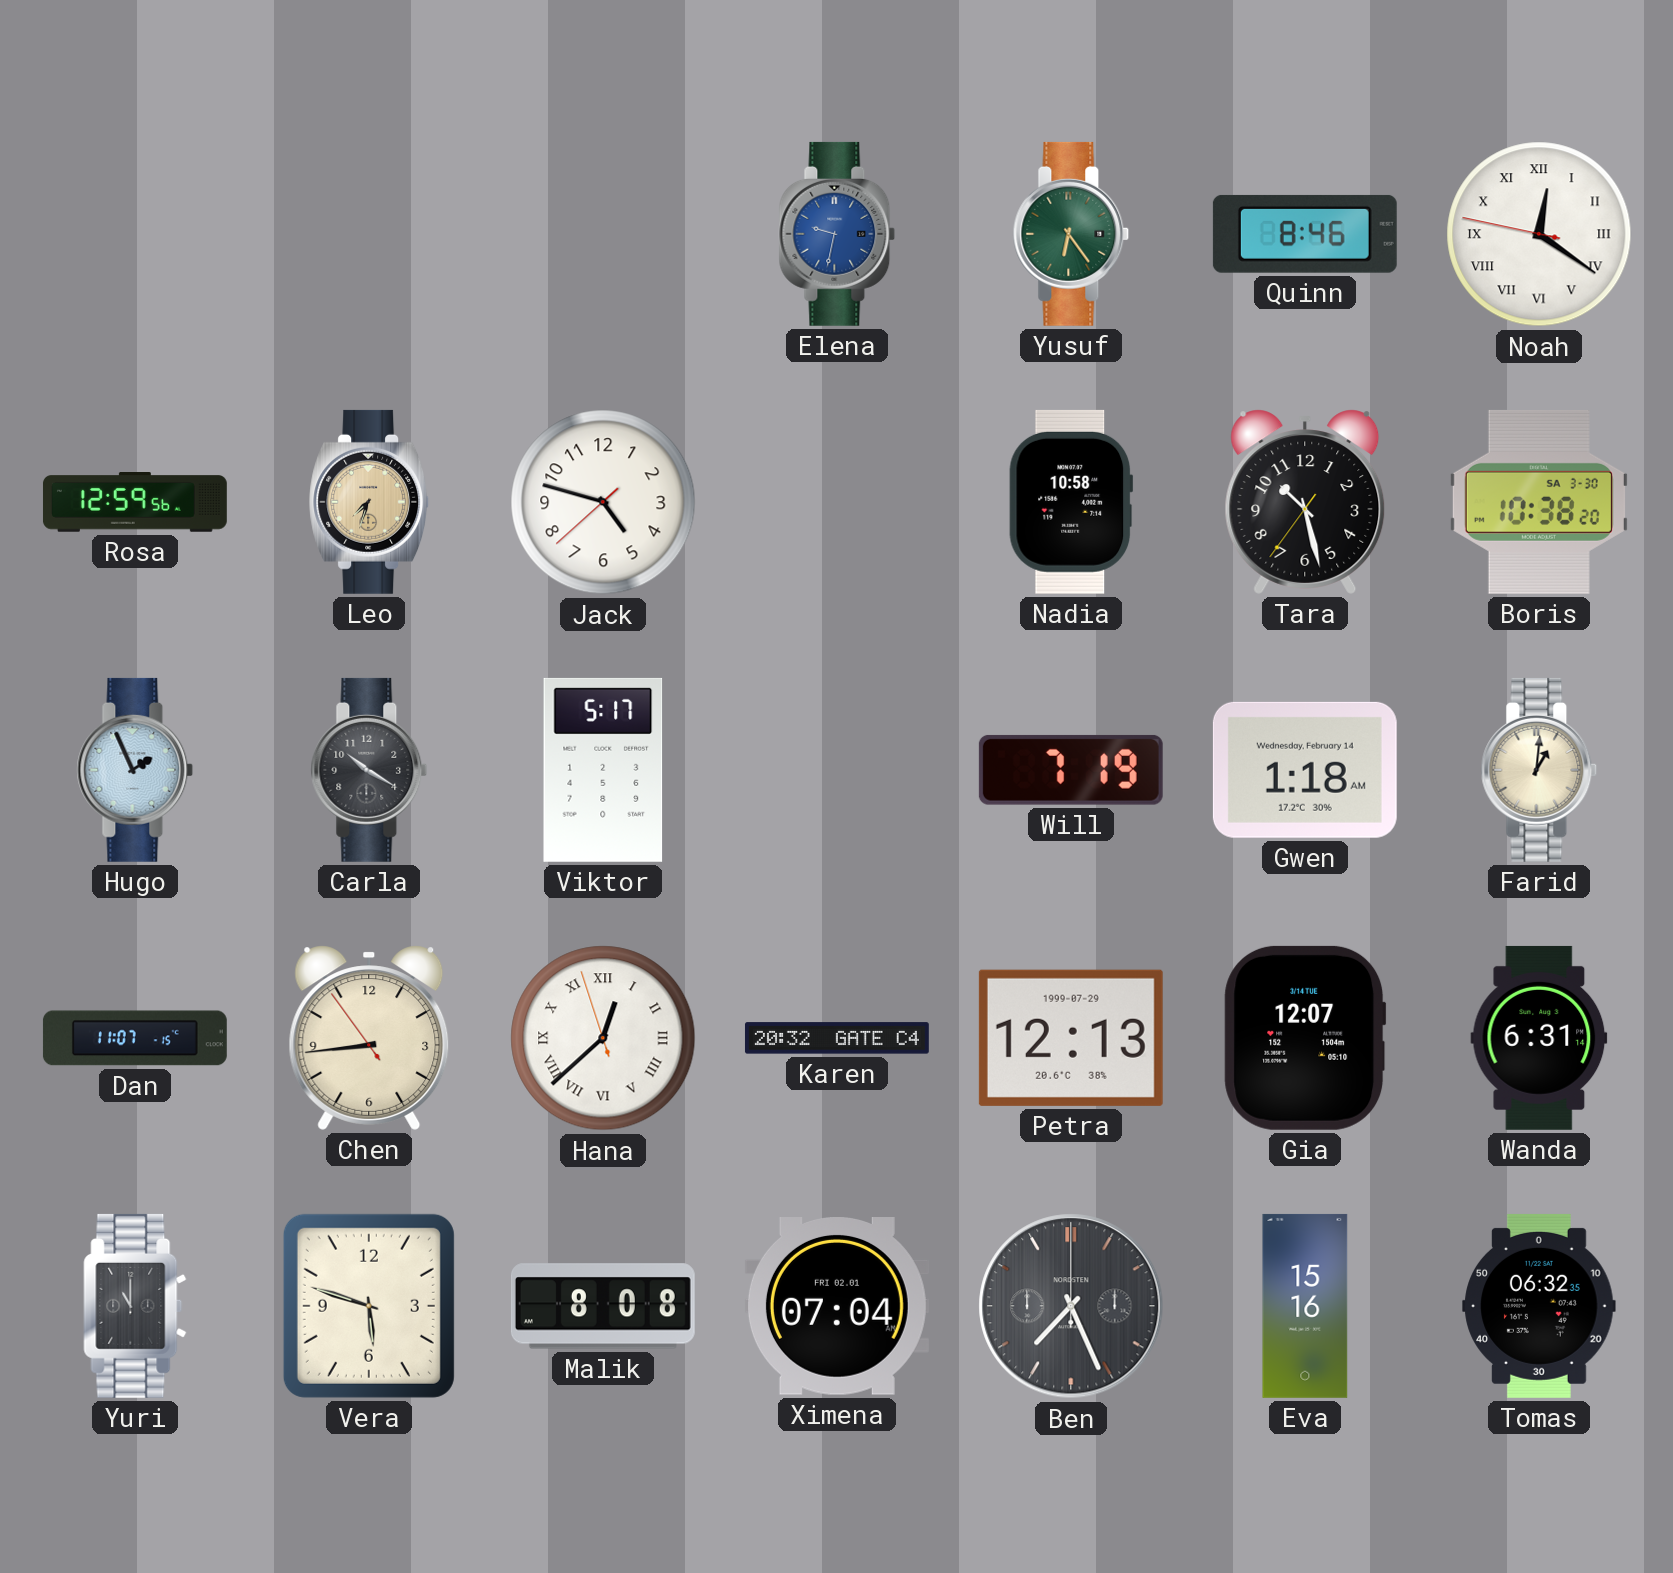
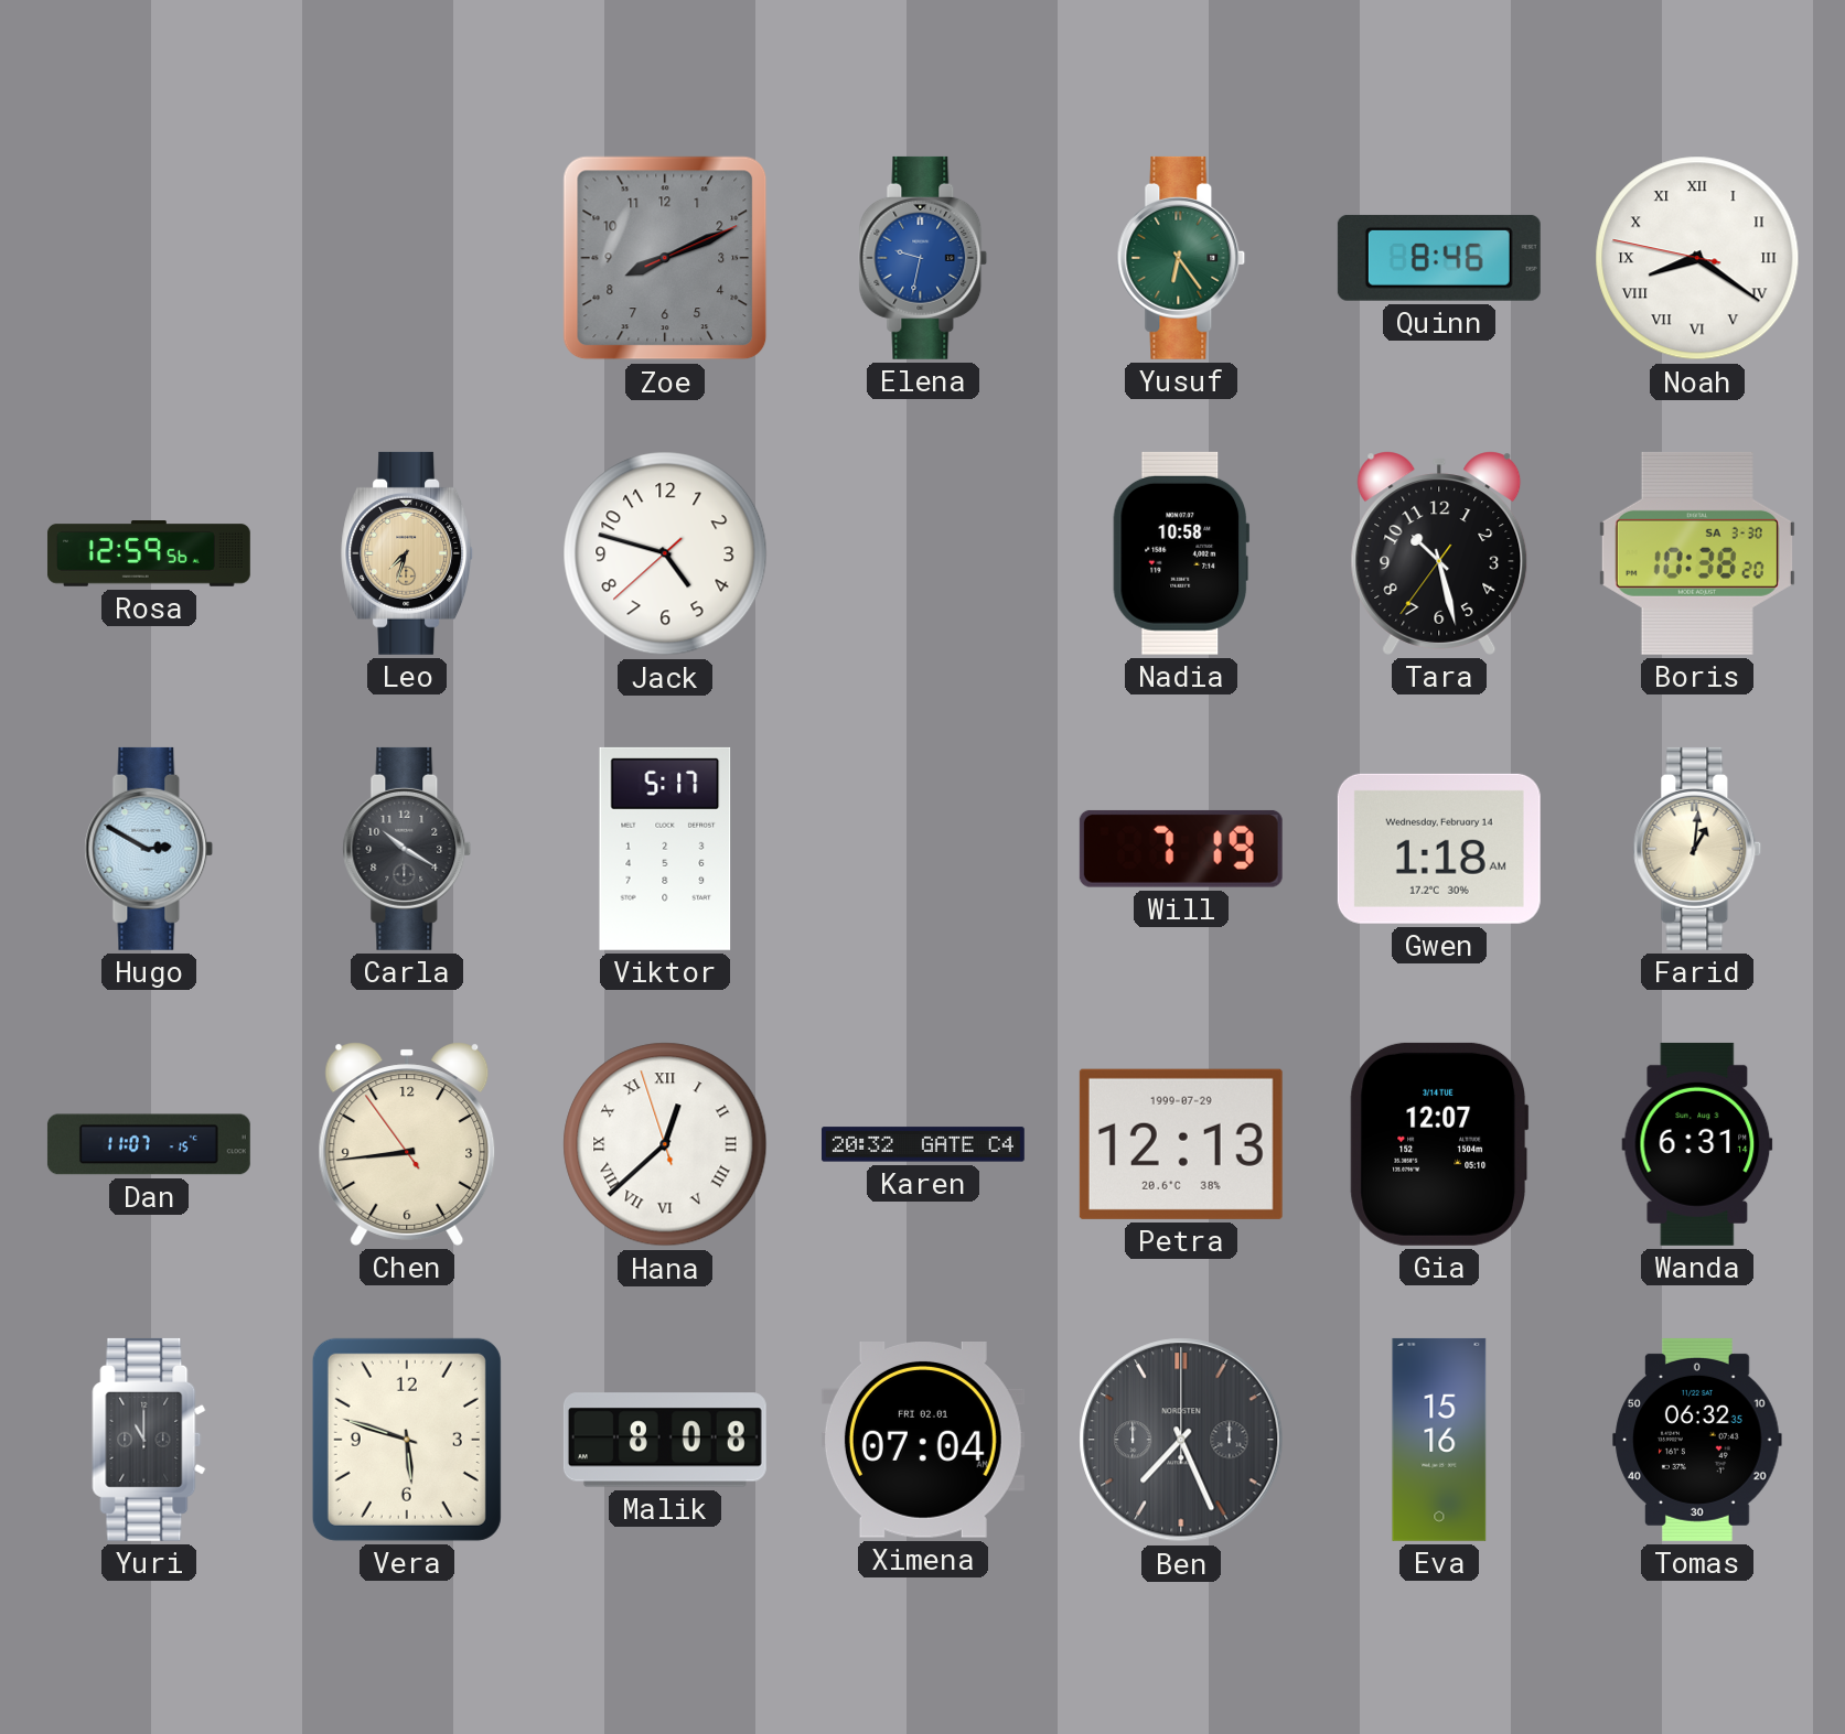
Zoe: none -> 8:11
Noah: 12:20 -> 8:20
Hugo: 1:56 -> 2:50
